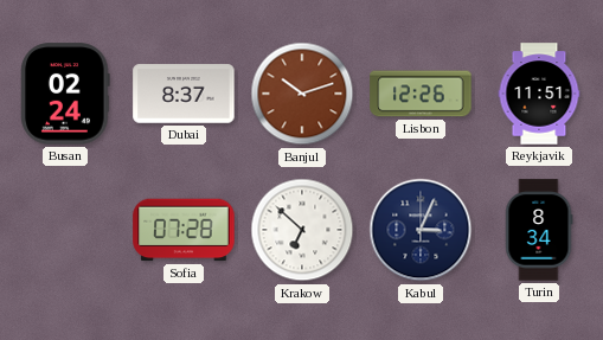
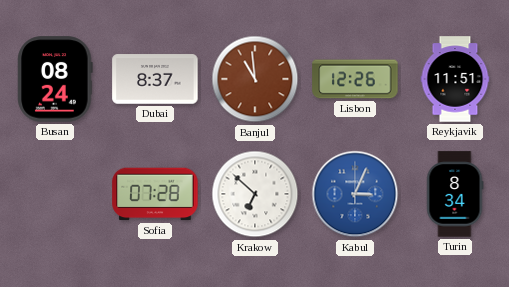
Busan: 02:24 -> 08:24
Banjul: 10:12 -> 10:59
Kabul dial: navy -> blue
